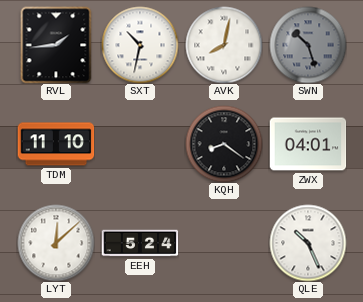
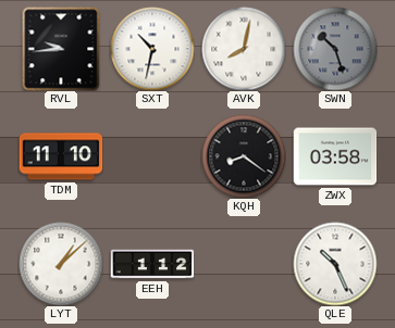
RVL: 1:44 -> 9:44
ZWX: 04:01 -> 03:58
LYT: 12:08 -> 1:08
EEH: 5:24 -> 1:12
